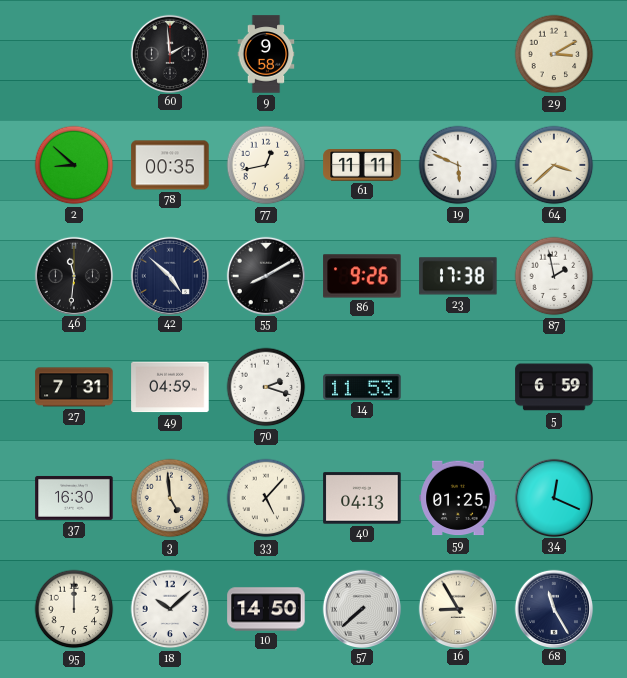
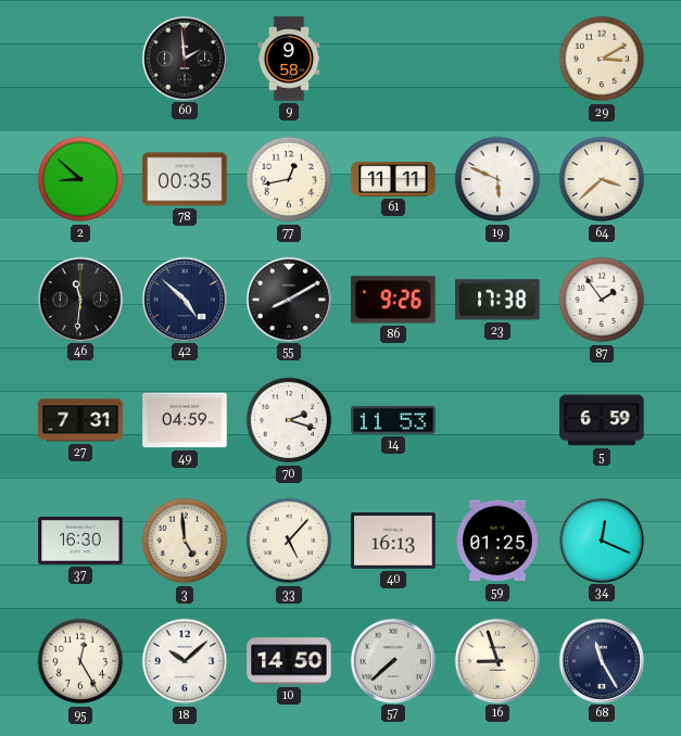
87: 1:58 -> 1:54
40: 04:13 -> 16:13
95: 12:00 -> 12:25
16: 8:55 -> 8:57
